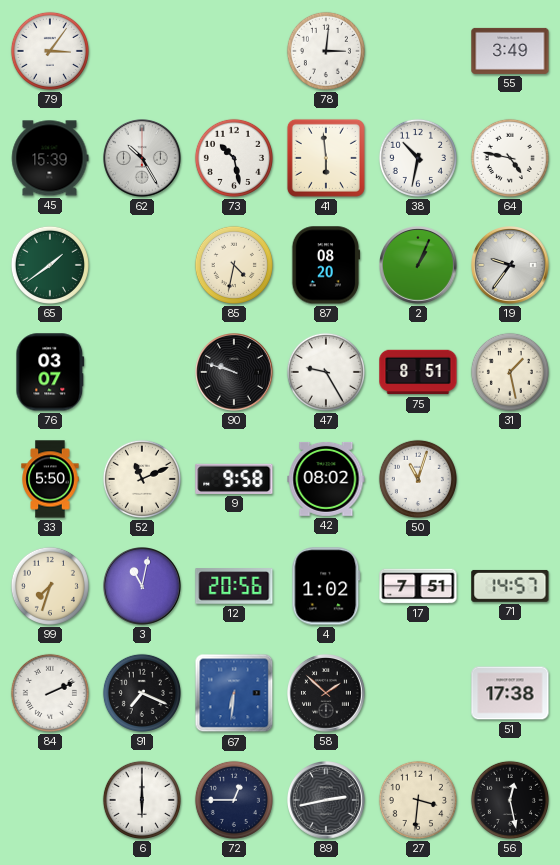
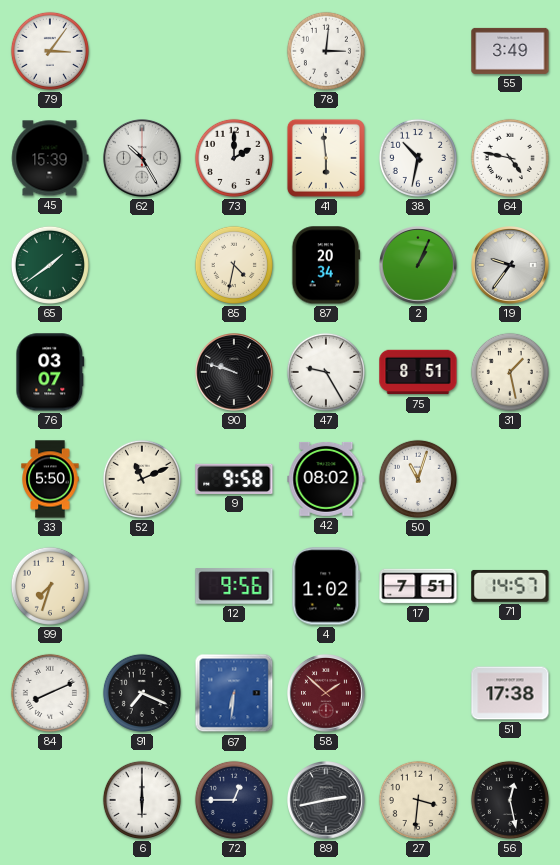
73: 10:28 -> 2:00
87: 08:20 -> 20:34
3: 11:02 -> none
12: 20:56 -> 9:56
84: 2:11 -> 8:11
58 dial: black -> burgundy
